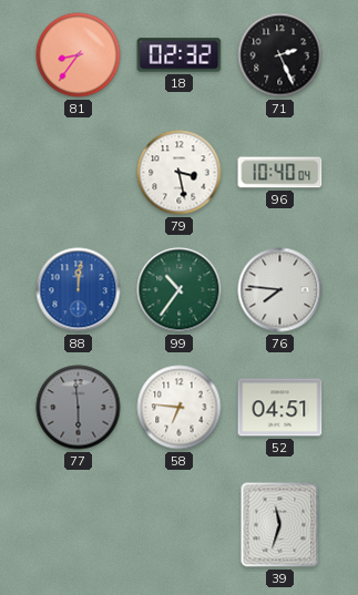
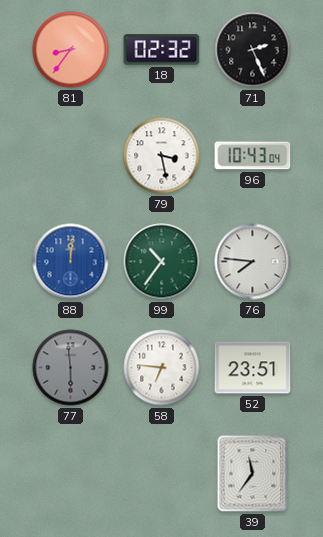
96: 10:40 -> 10:43
52: 04:51 -> 23:51
39: 11:33 -> 11:36
